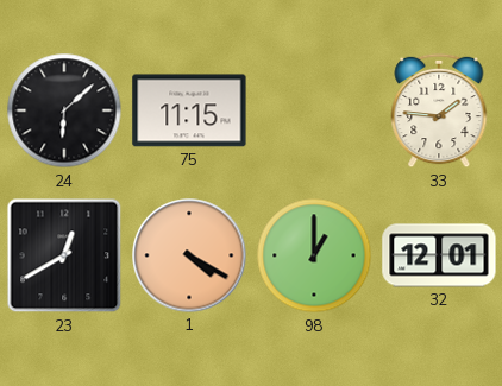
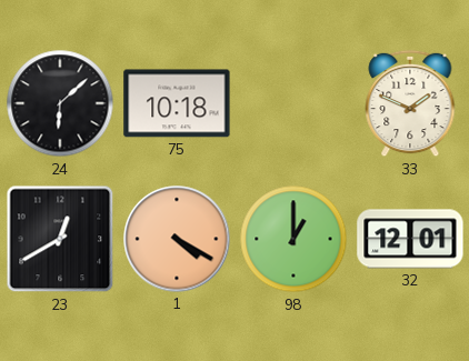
75: 11:15 -> 10:18
33: 1:46 -> 1:49
